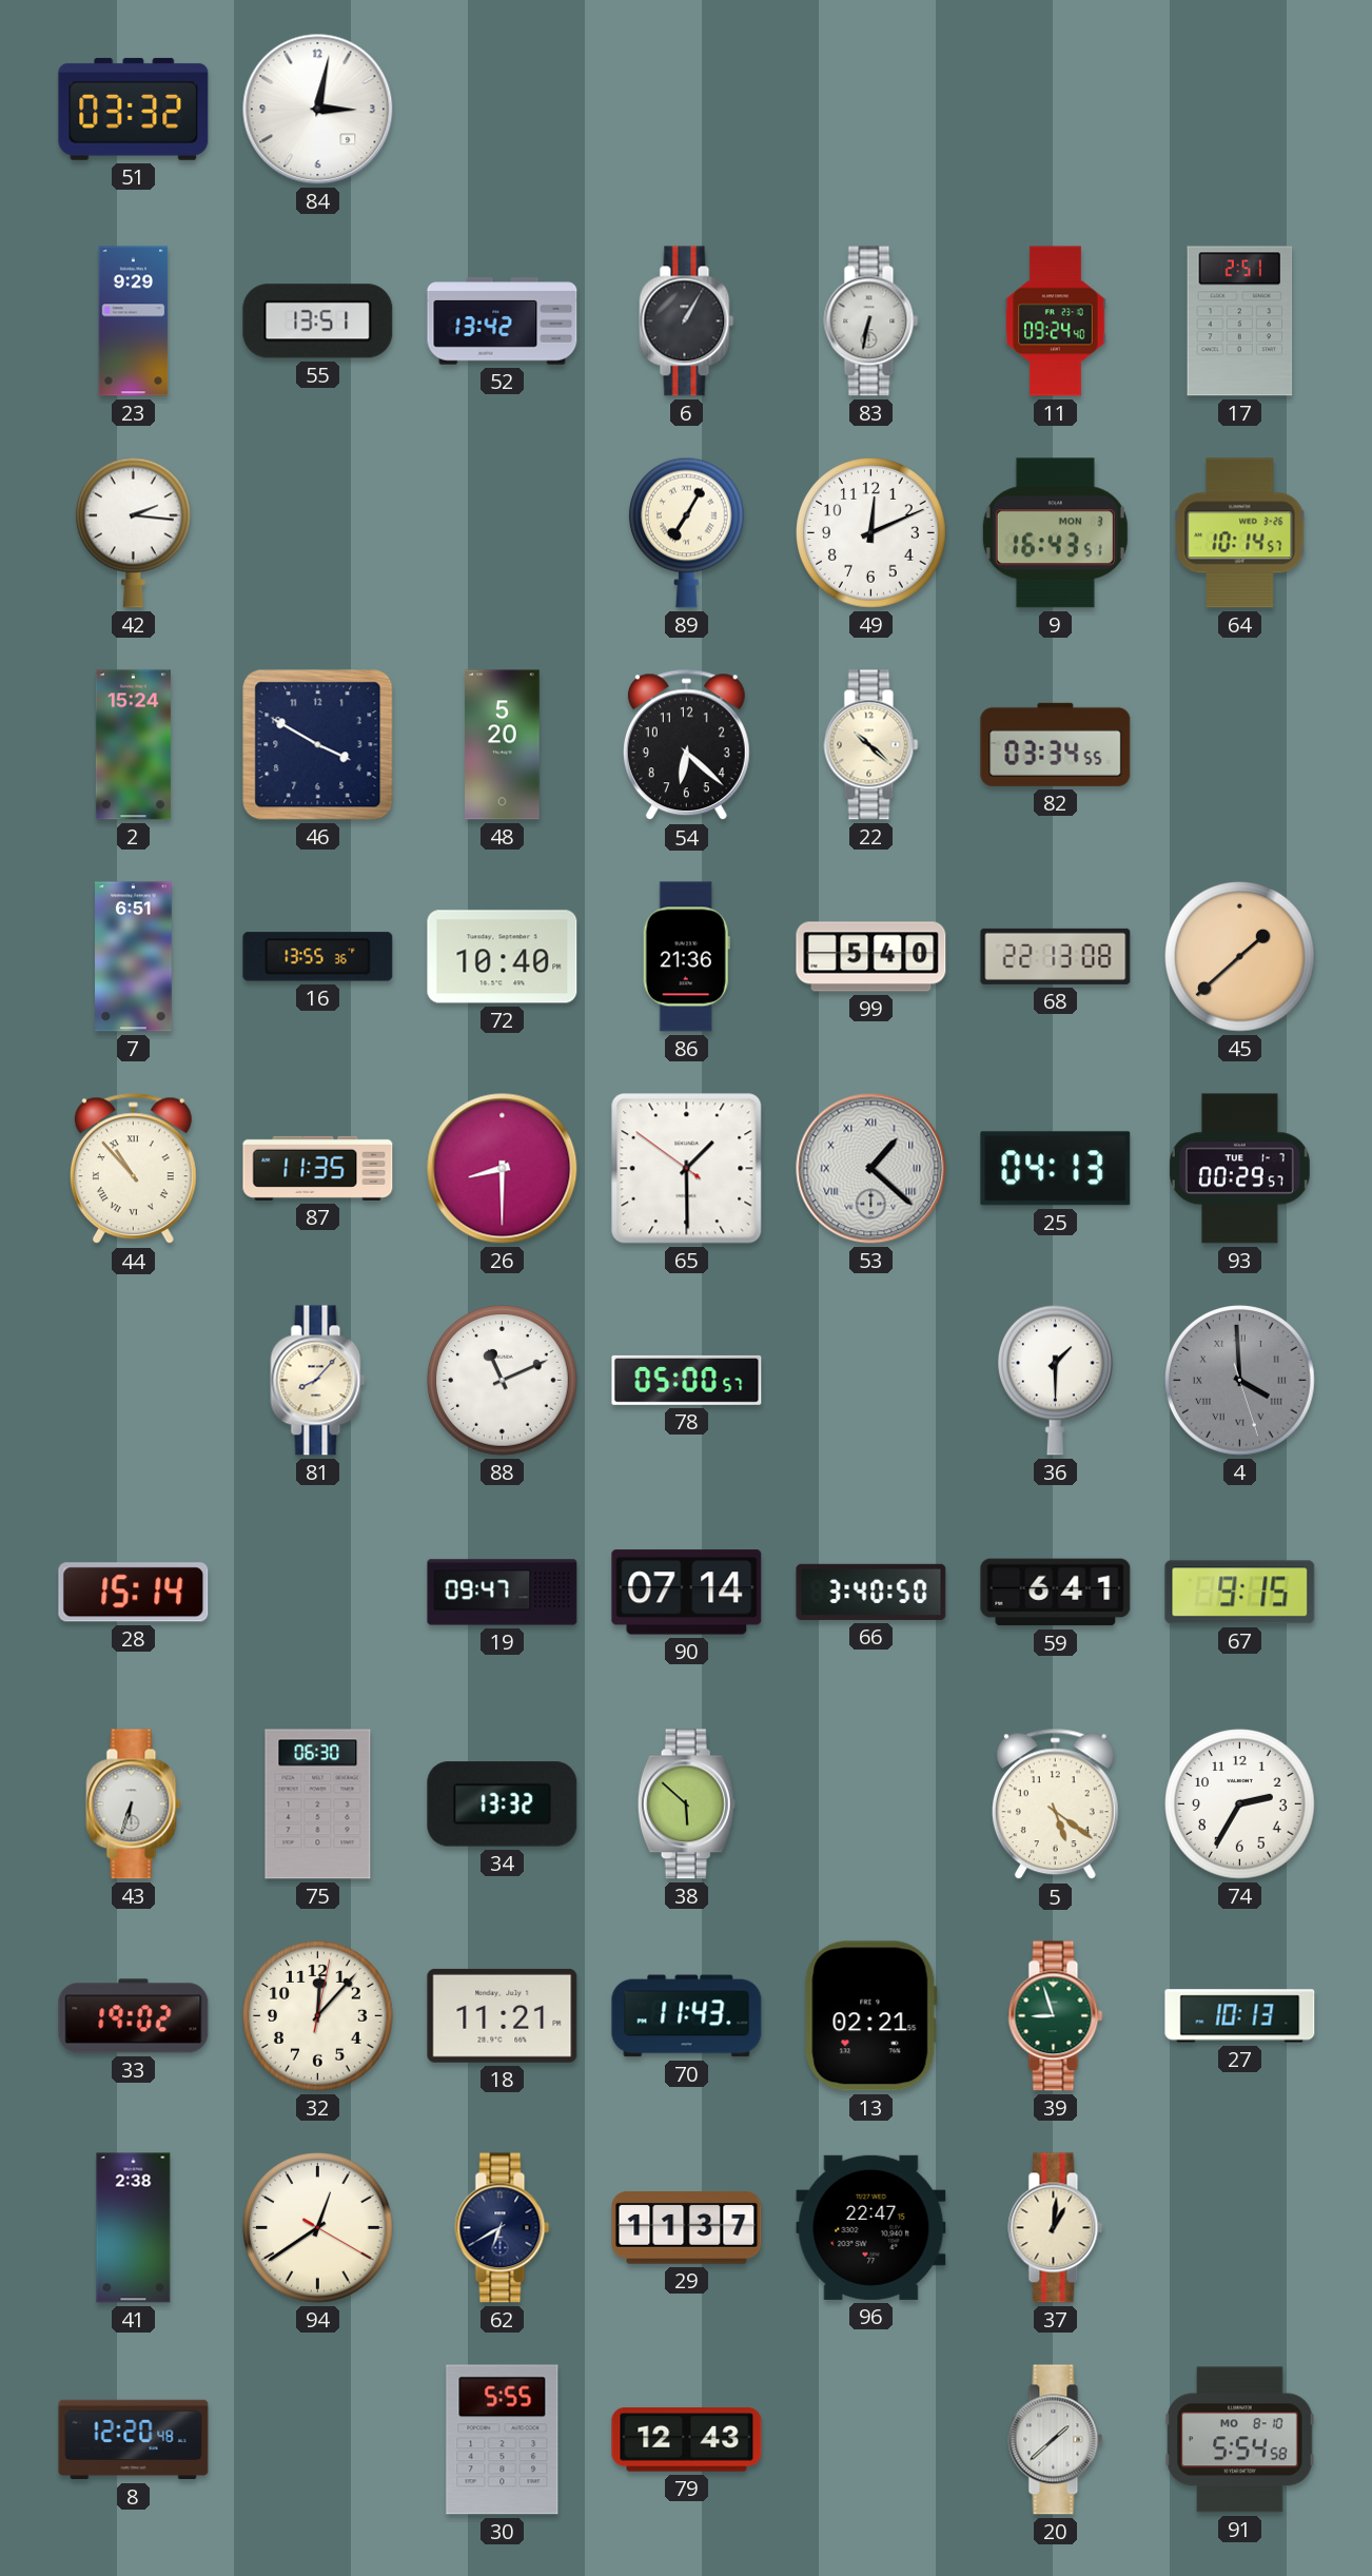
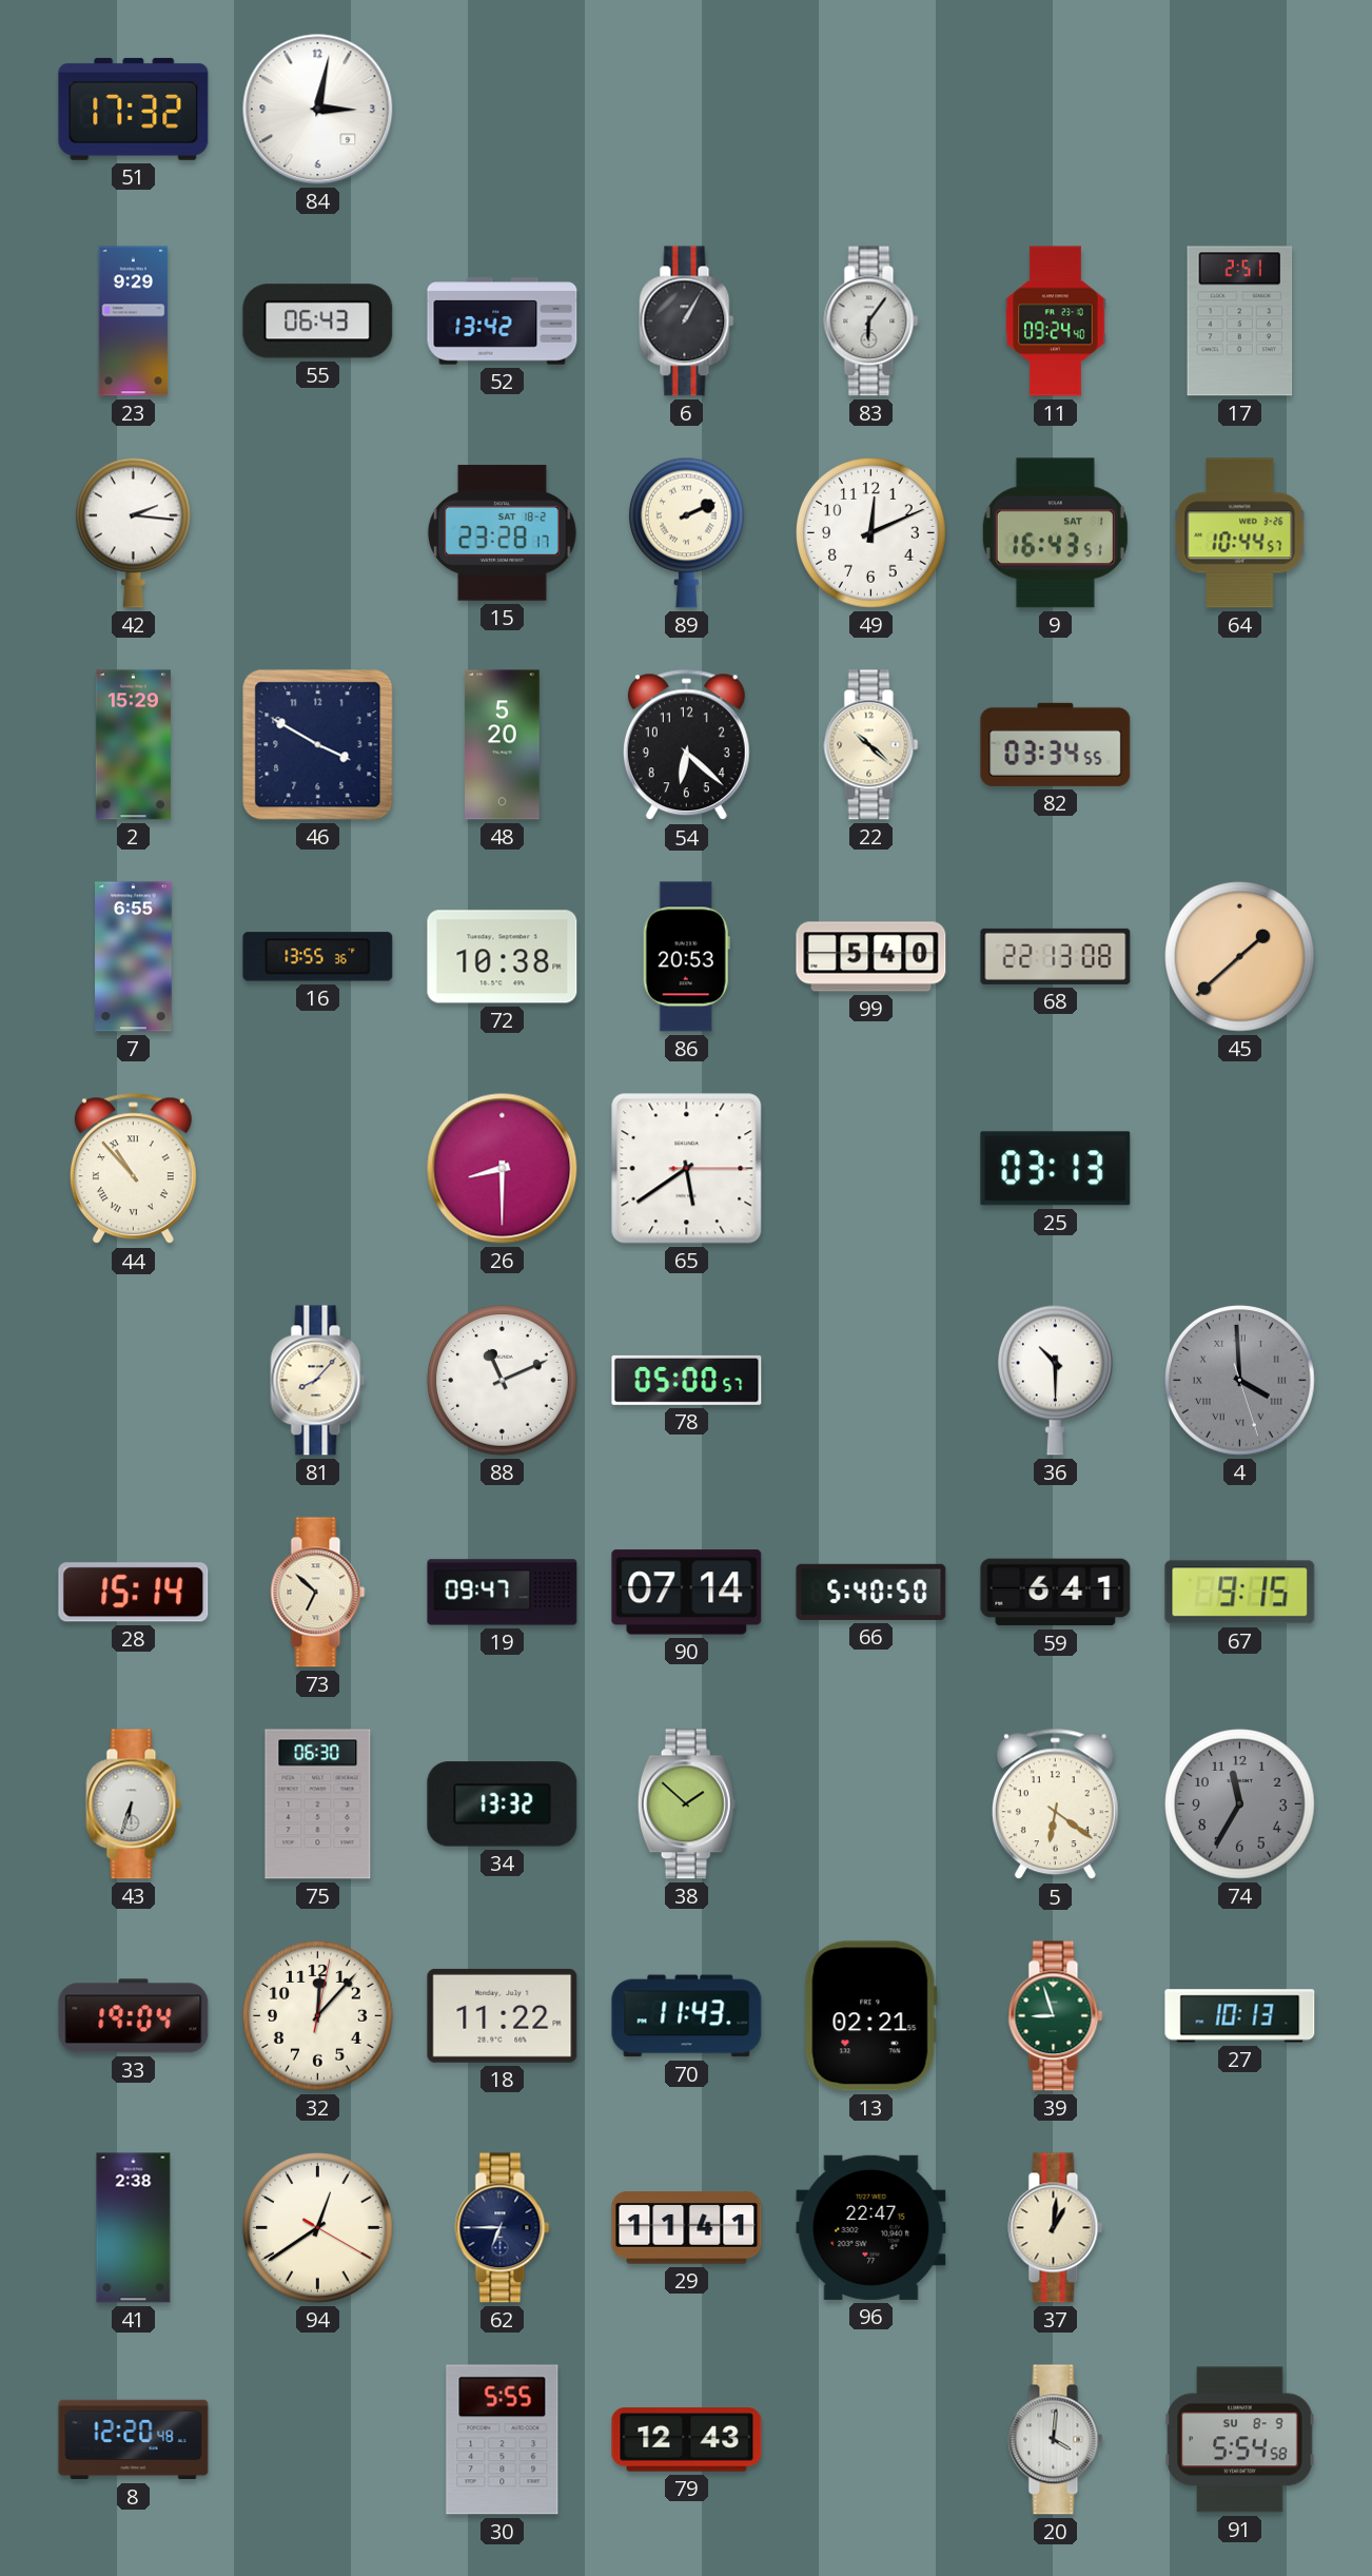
51: 03:32 -> 17:32
55: 13:51 -> 06:43
83: 6:32 -> 6:06
15: none -> 23:28
89: 7:05 -> 2:11
9 date: MON 3 -> SAT 1
64: 10:14 -> 10:44
2: 15:24 -> 15:29
7: 6:51 -> 6:55
72: 10:40 -> 10:38
86: 21:36 -> 20:53
87: 11:35 -> none
65: 1:29 -> 5:39
53: 1:22 -> none
25: 04:13 -> 03:13
93: 00:29 -> none
36: 1:30 -> 10:30
73: none -> 6:52
66: 3:40 -> 5:40
38: 5:52 -> 1:52
5: 5:21 -> 6:21
74: 2:35 -> 11:35
74 dial: white -> grey
33: 19:02 -> 19:04
18: 11:21 -> 11:22
62: 6:40 -> 6:45
29: 11:37 -> 11:41
20: 1:38 -> 4:01
91 date: MO 8-10 -> SU 8-9
